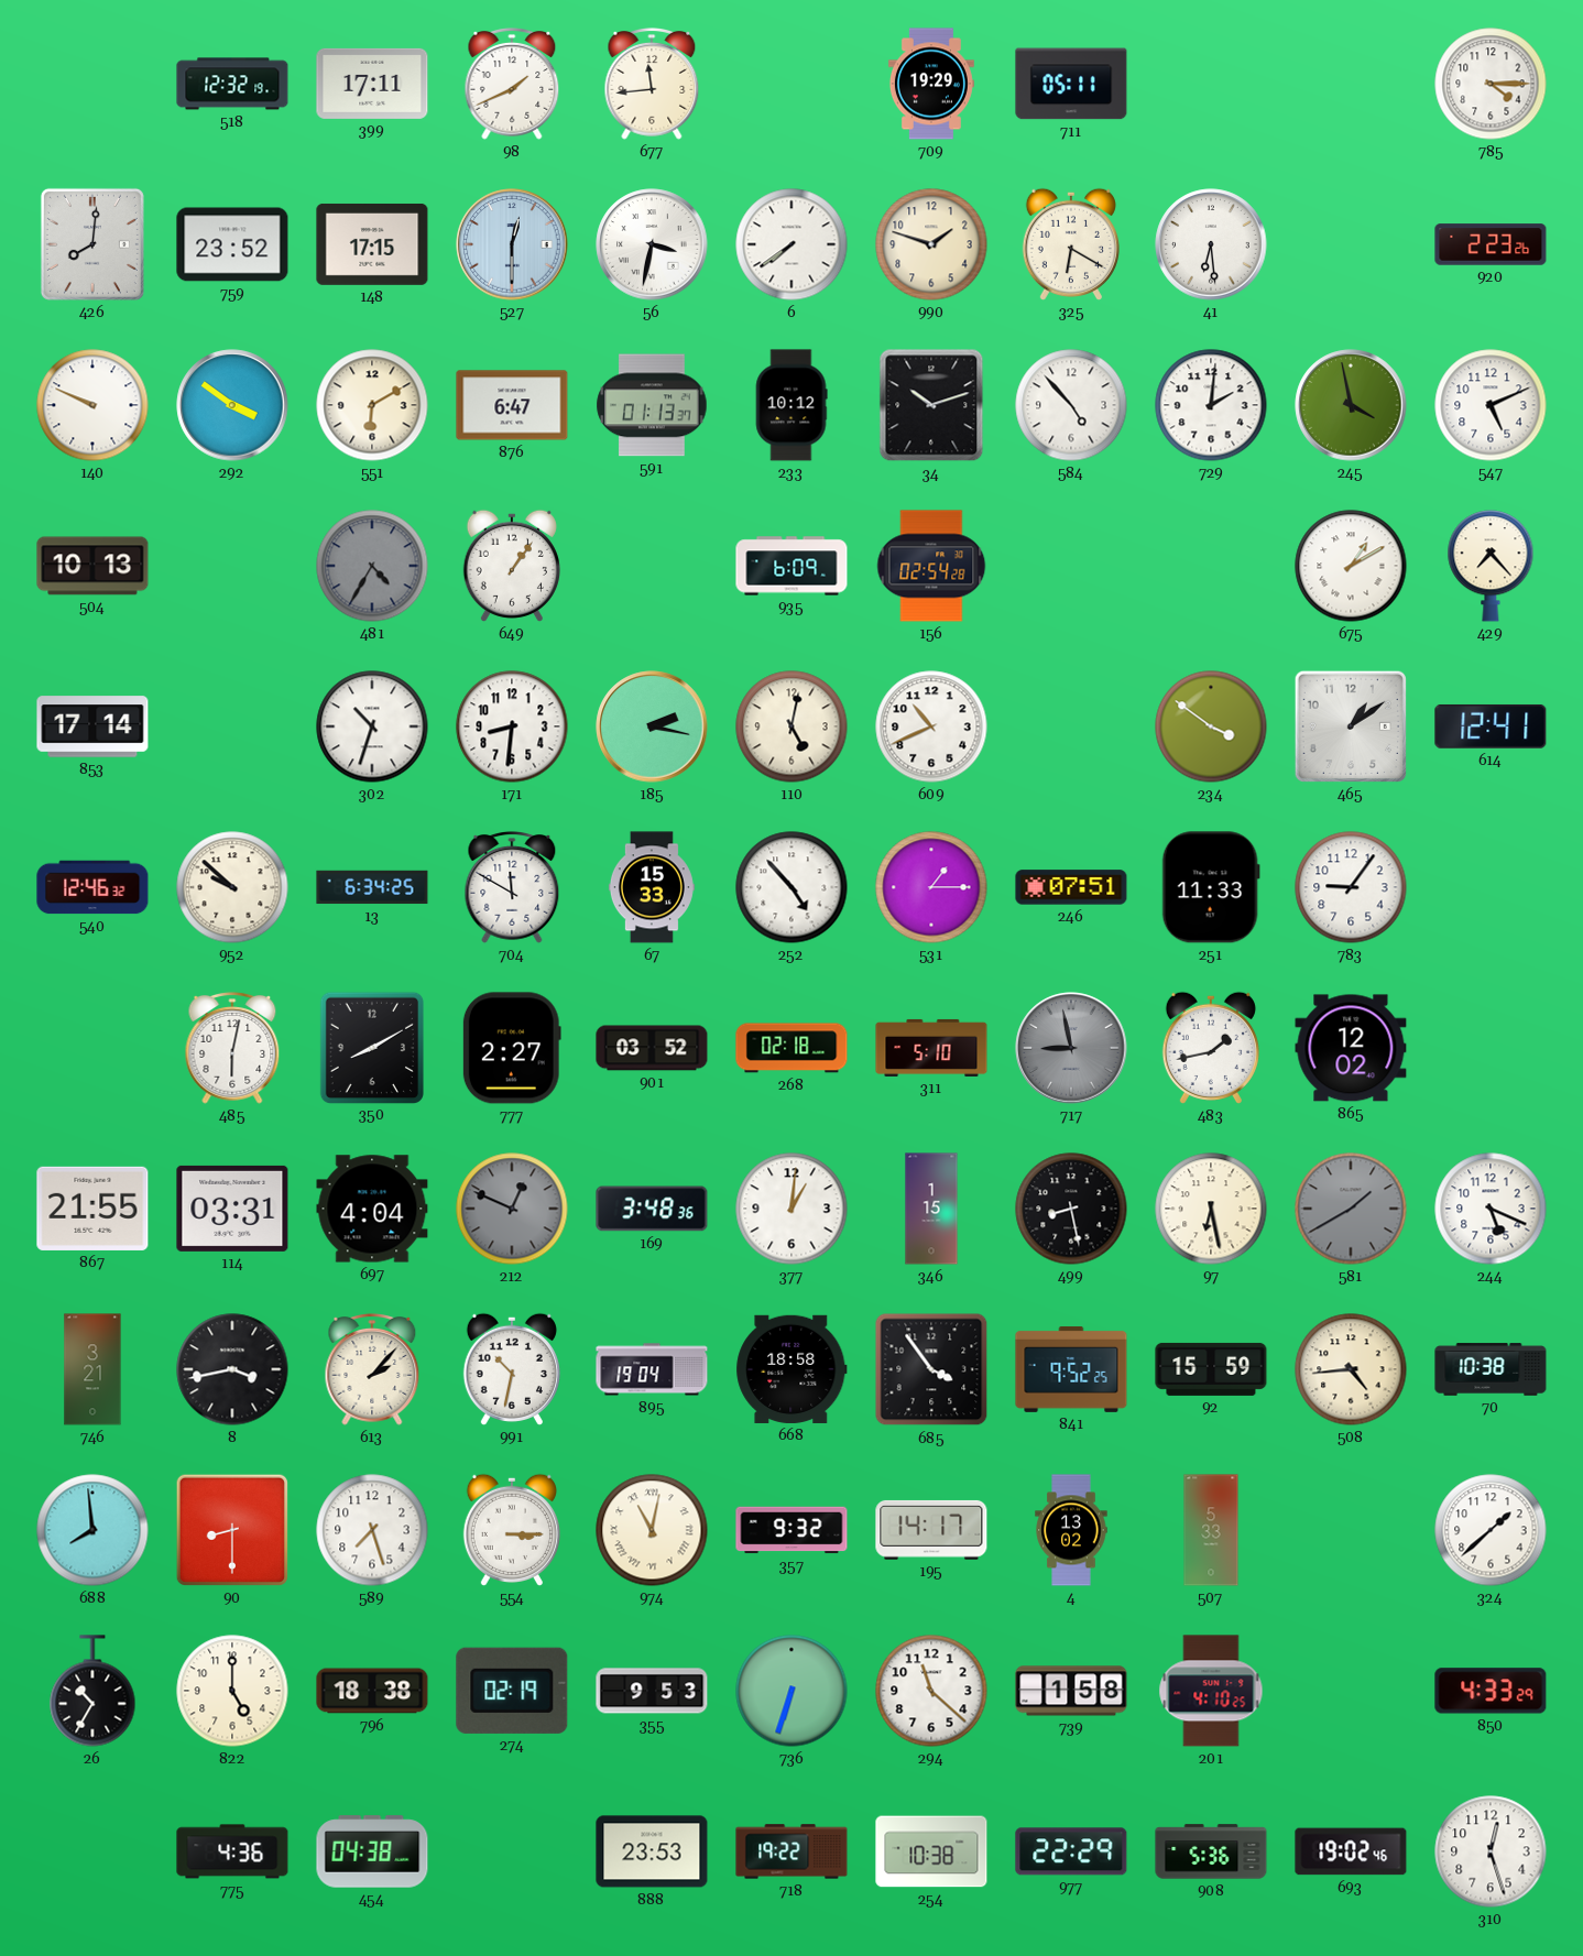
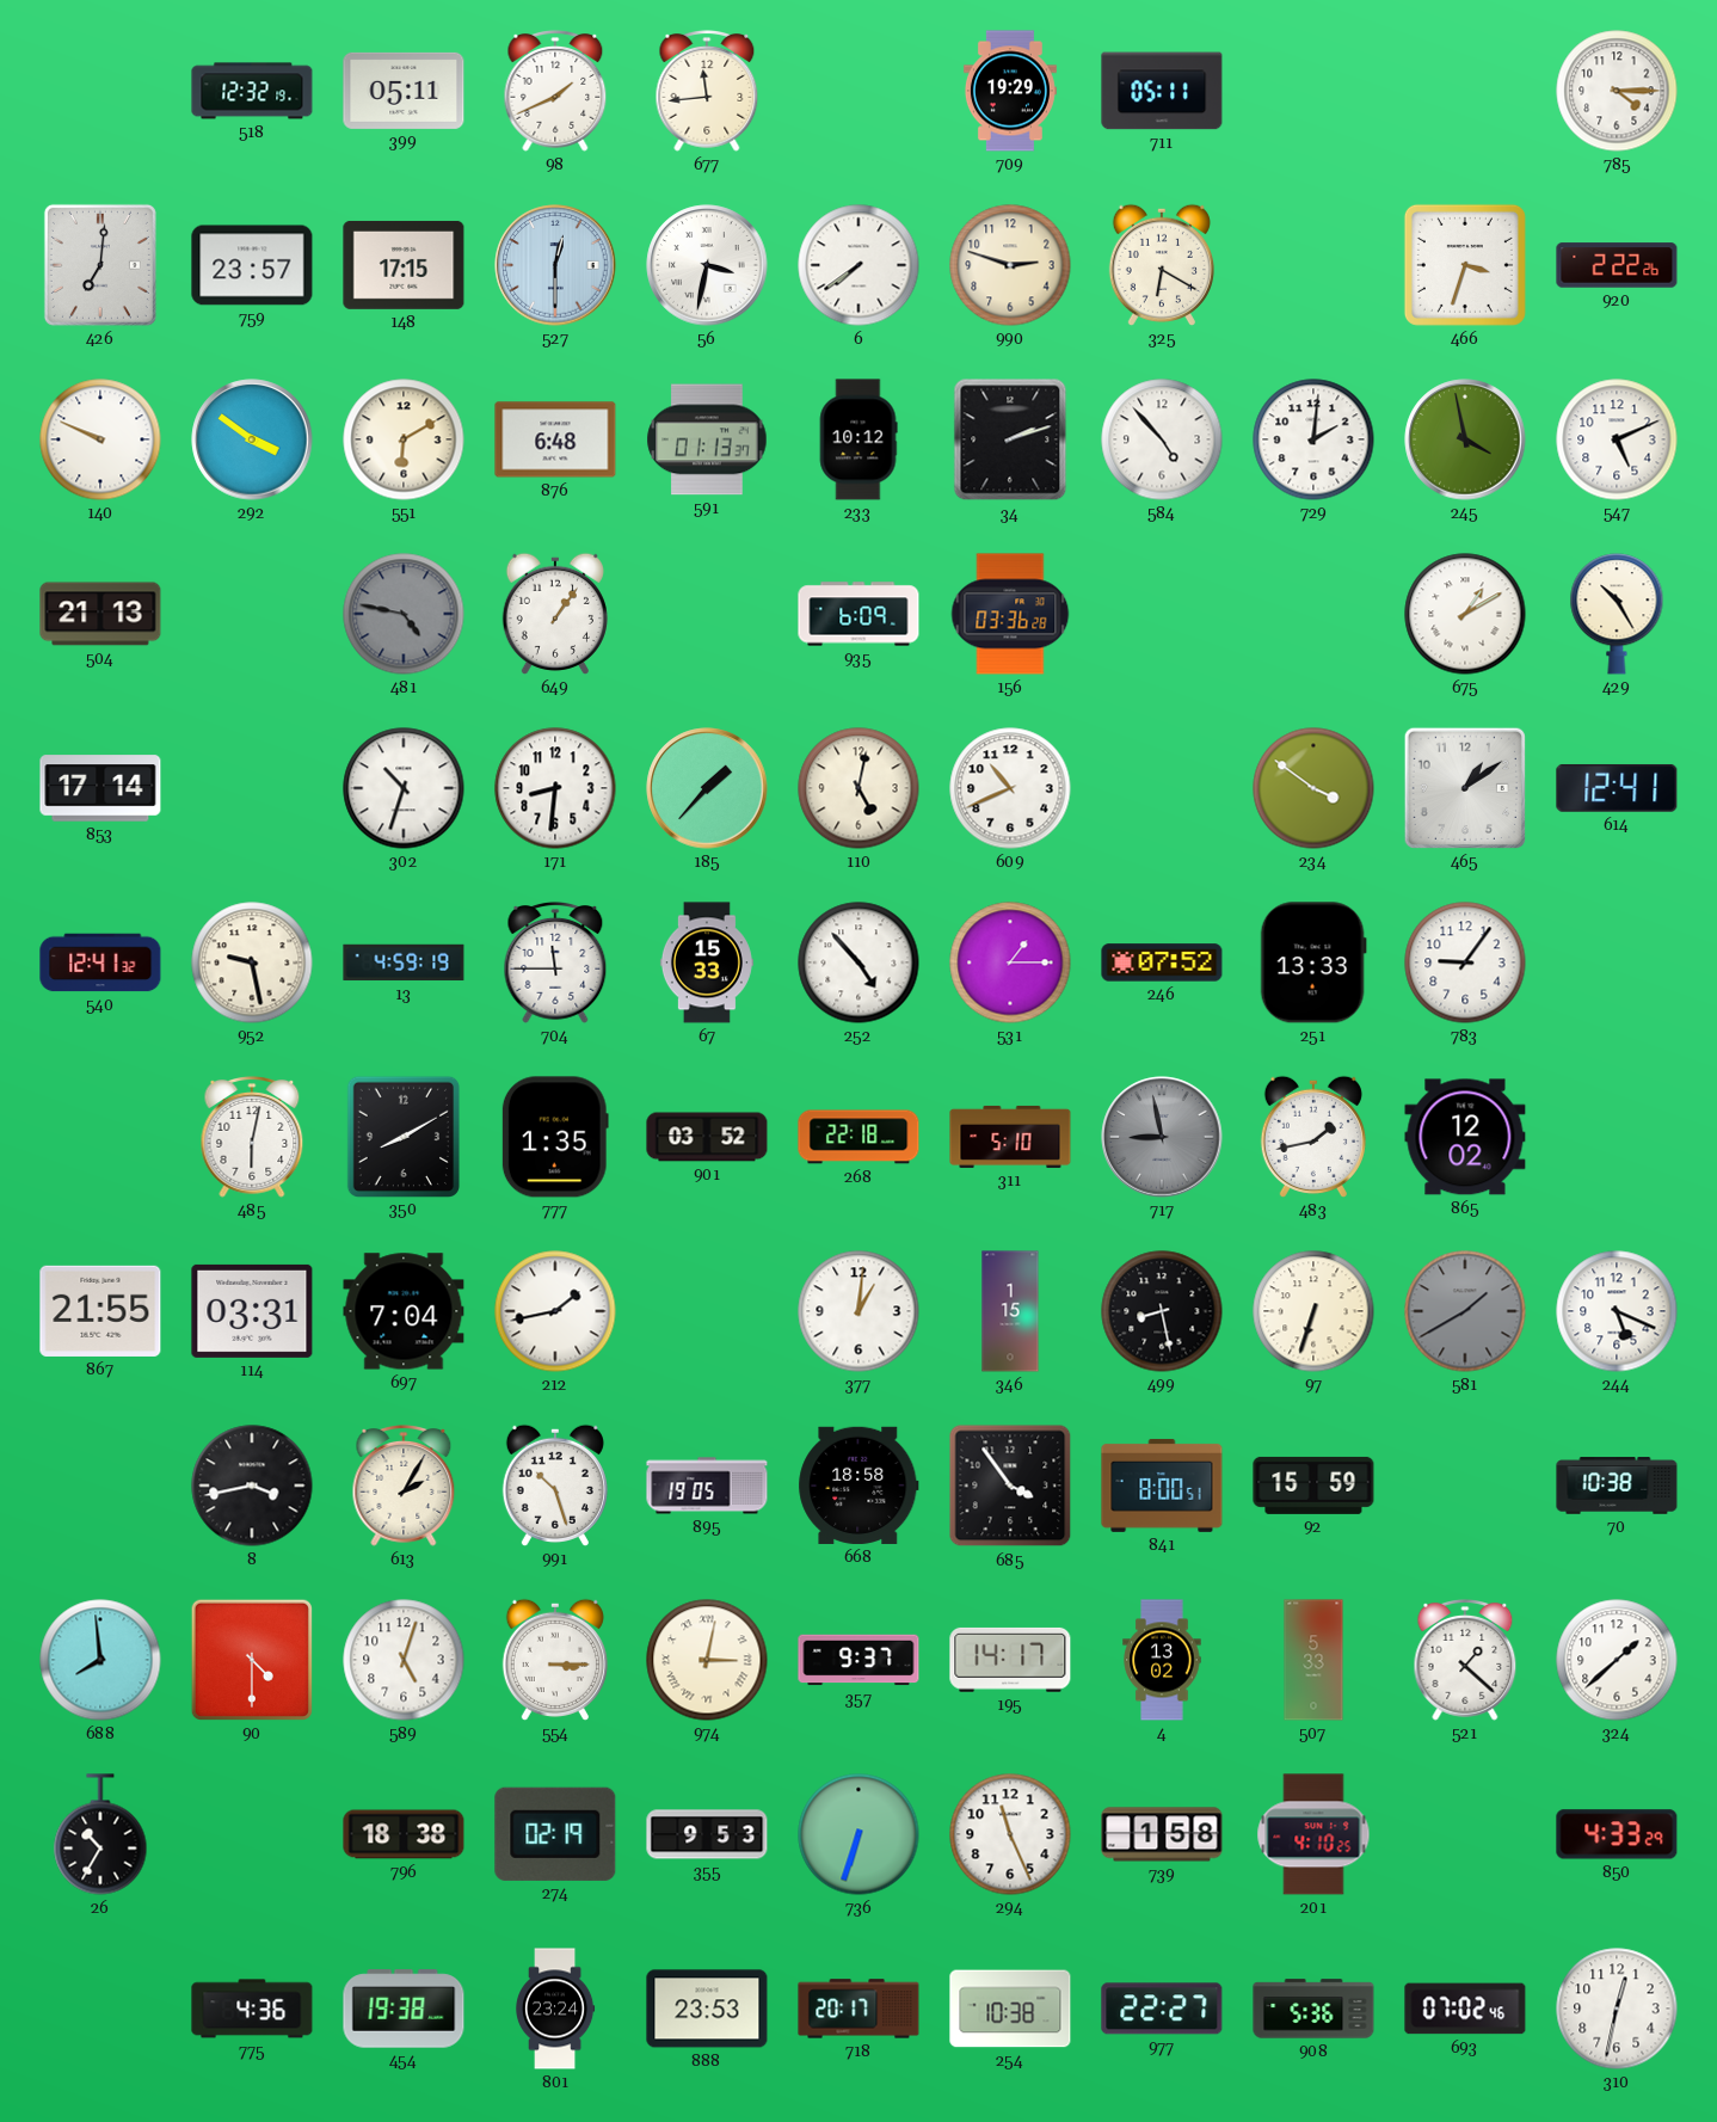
399: 17:11 -> 05:11
426: 8:01 -> 7:01
759: 23:52 -> 23:57
990: 1:48 -> 2:48
41: 6:29 -> none
466: none -> 3:33
920: 2:23 -> 2:22
876: 6:47 -> 6:48
34: 10:12 -> 2:12
504: 10:13 -> 21:13
481: 4:35 -> 4:47
156: 02:54 -> 03:36
429: 7:23 -> 10:25
185: 2:17 -> 1:37
540: 12:46 -> 12:41
952: 9:52 -> 9:28
13: 6:34 -> 4:59
704: 11:50 -> 11:45
246: 07:51 -> 07:52
251: 11:33 -> 13:33
777: 2:27 -> 1:35
268: 02:18 -> 22:18
697: 4:04 -> 7:04
212: 12:49 -> 1:43
212 dial: grey -> white
169: 3:48 -> none
97: 6:28 -> 6:33
746: 3:21 -> none
613: 2:07 -> 2:05
991: 10:32 -> 10:27
895: 19:04 -> 19:05
841: 9:52 -> 8:00
508: 4:44 -> none
90: 8:30 -> 4:30
589: 7:27 -> 5:03
974: 11:02 -> 3:02
357: 9:32 -> 9:37
521: none -> 1:22
822: 5:00 -> none
294: 11:22 -> 11:26
454: 04:38 -> 19:38
801: none -> 23:24
718: 19:22 -> 20:17
977: 22:29 -> 22:27
693: 19:02 -> 07:02
310: 12:27 -> 12:32
